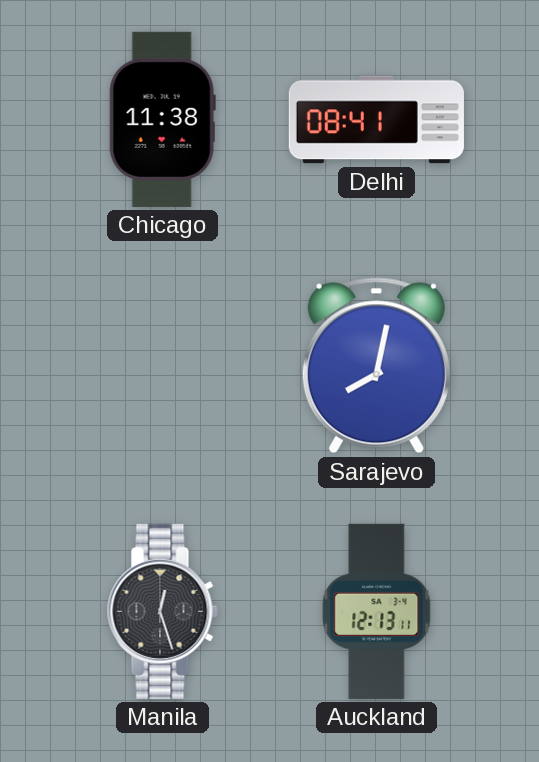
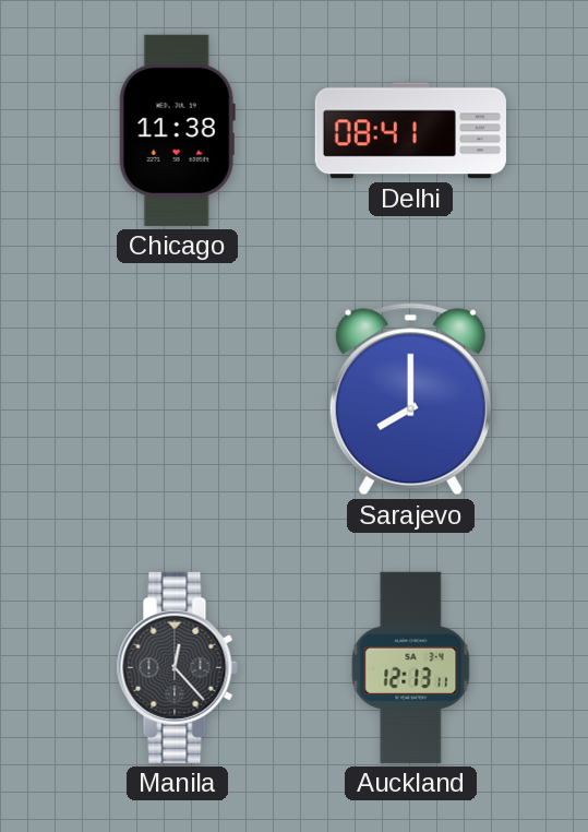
Sarajevo: 8:02 -> 8:00
Manila: 12:27 -> 12:23
